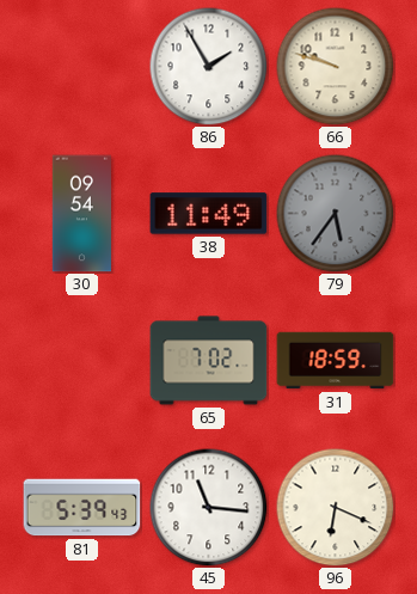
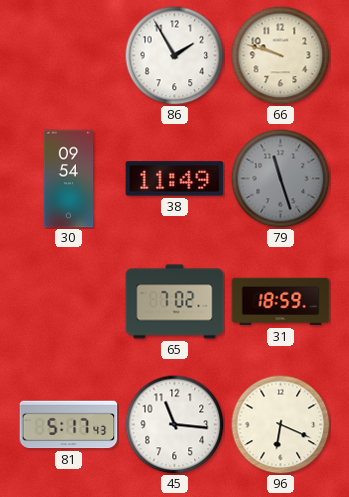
79: 5:36 -> 11:27
81: 5:39 -> 5:17
